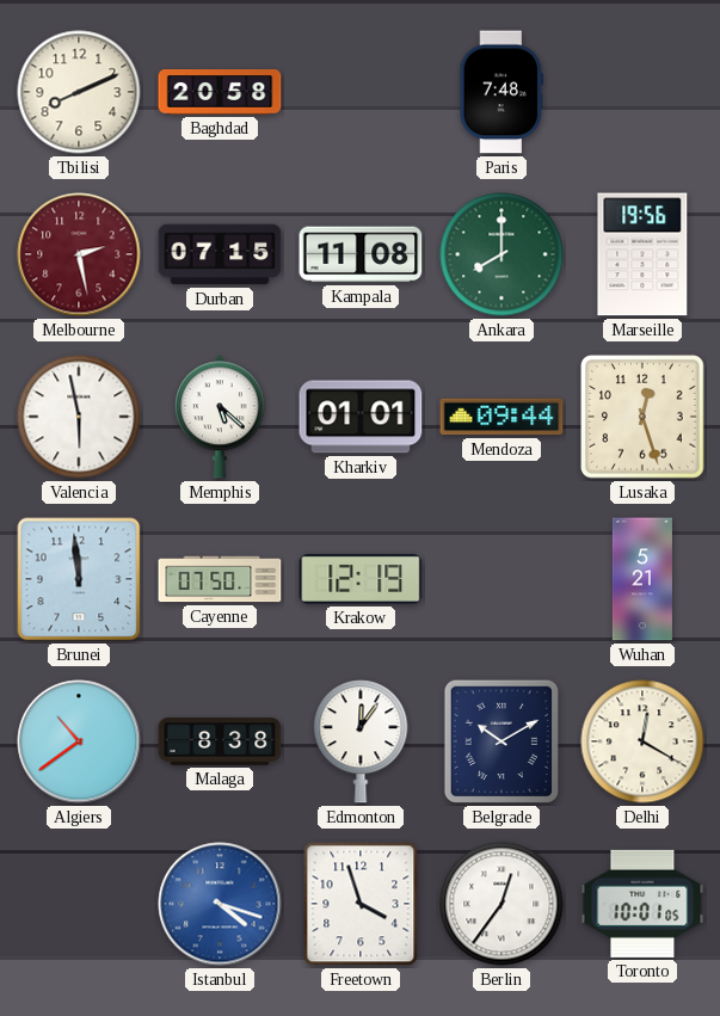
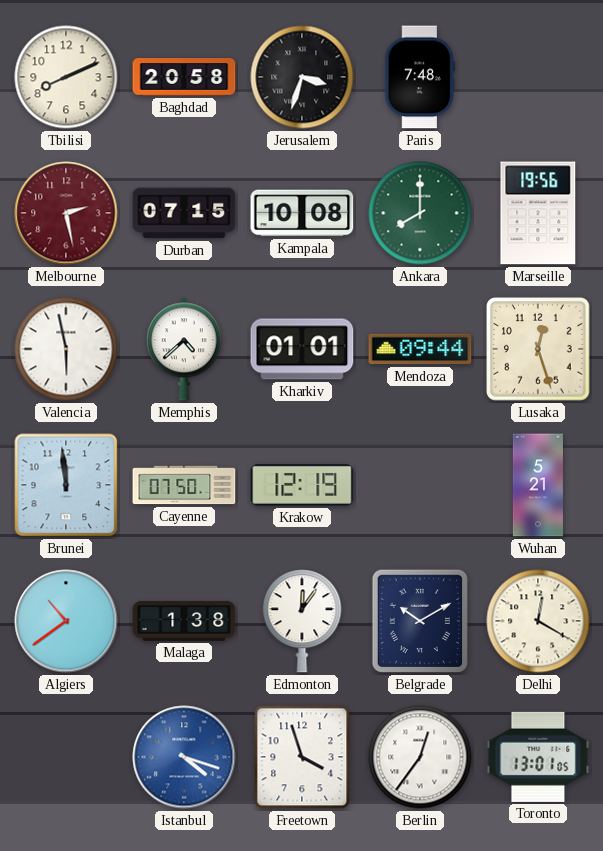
Jerusalem: none -> 3:33
Kampala: 11:08 -> 10:08
Memphis: 5:22 -> 4:38
Malaga: 8:38 -> 1:38
Toronto: 10:01 -> 13:01
